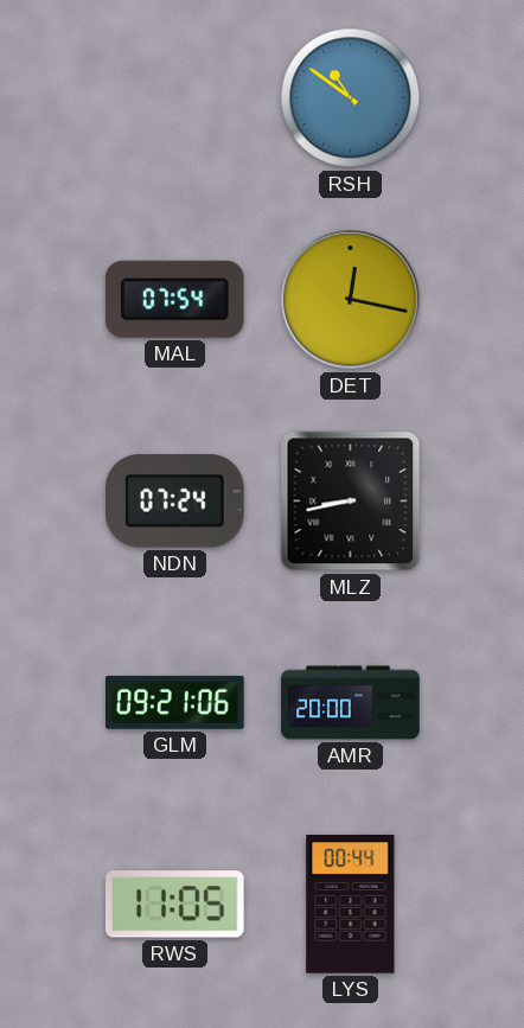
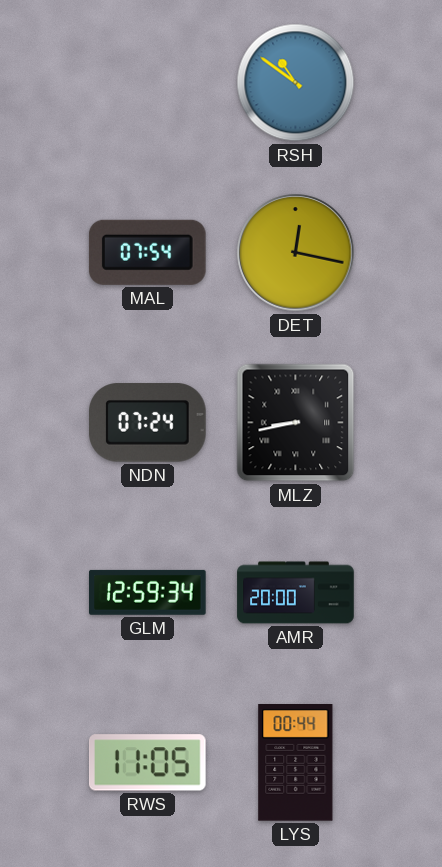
GLM: 09:21 -> 12:59
